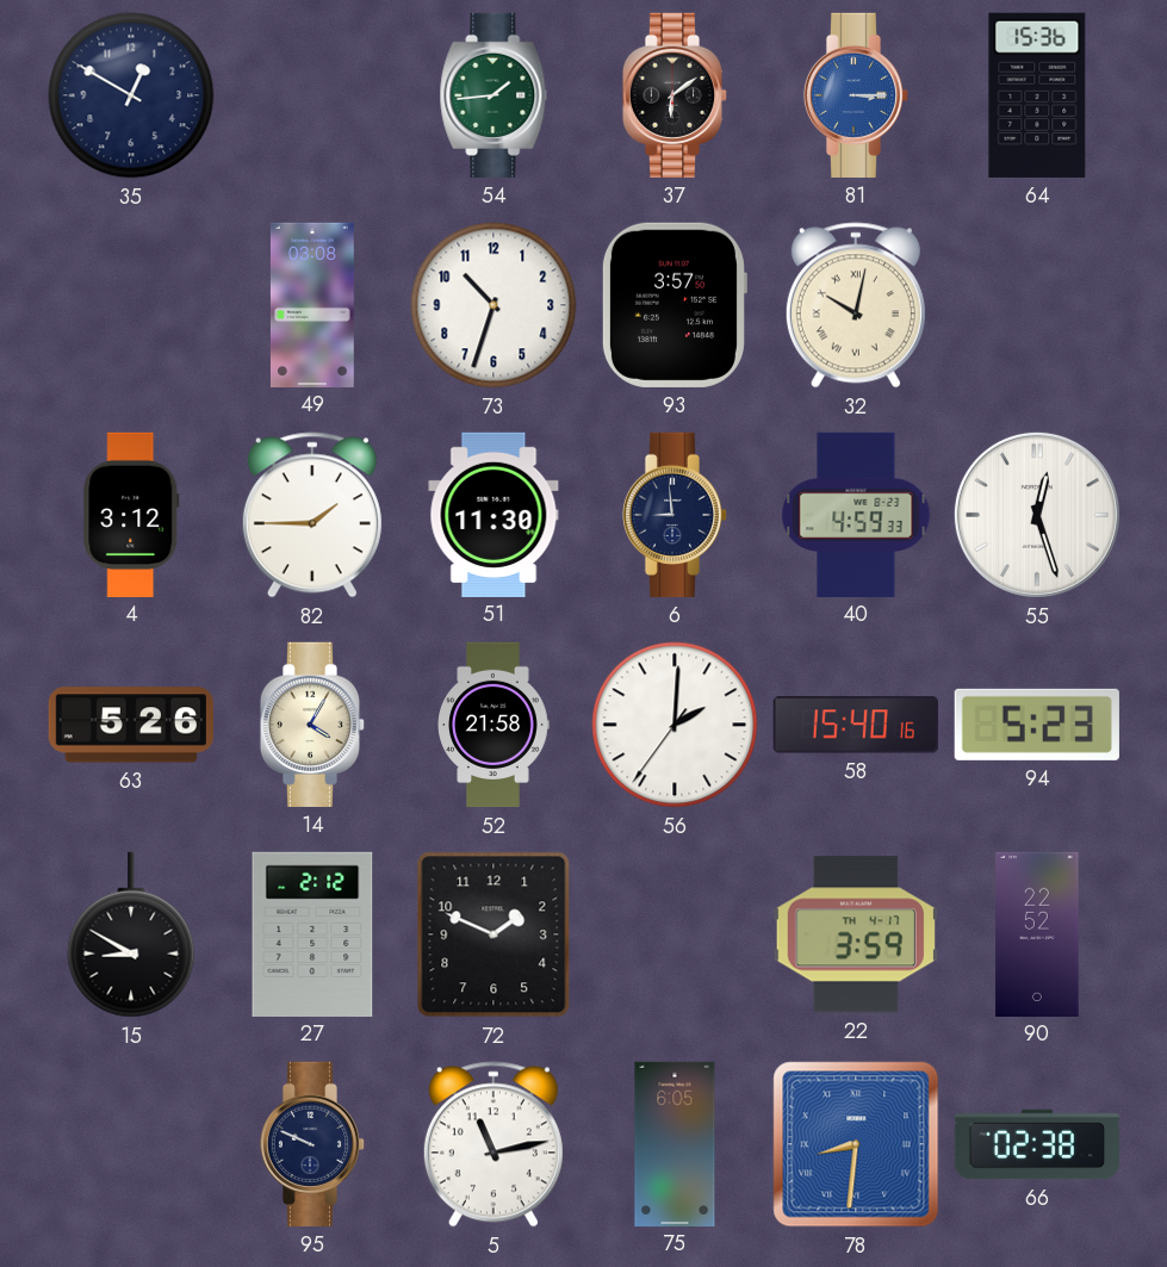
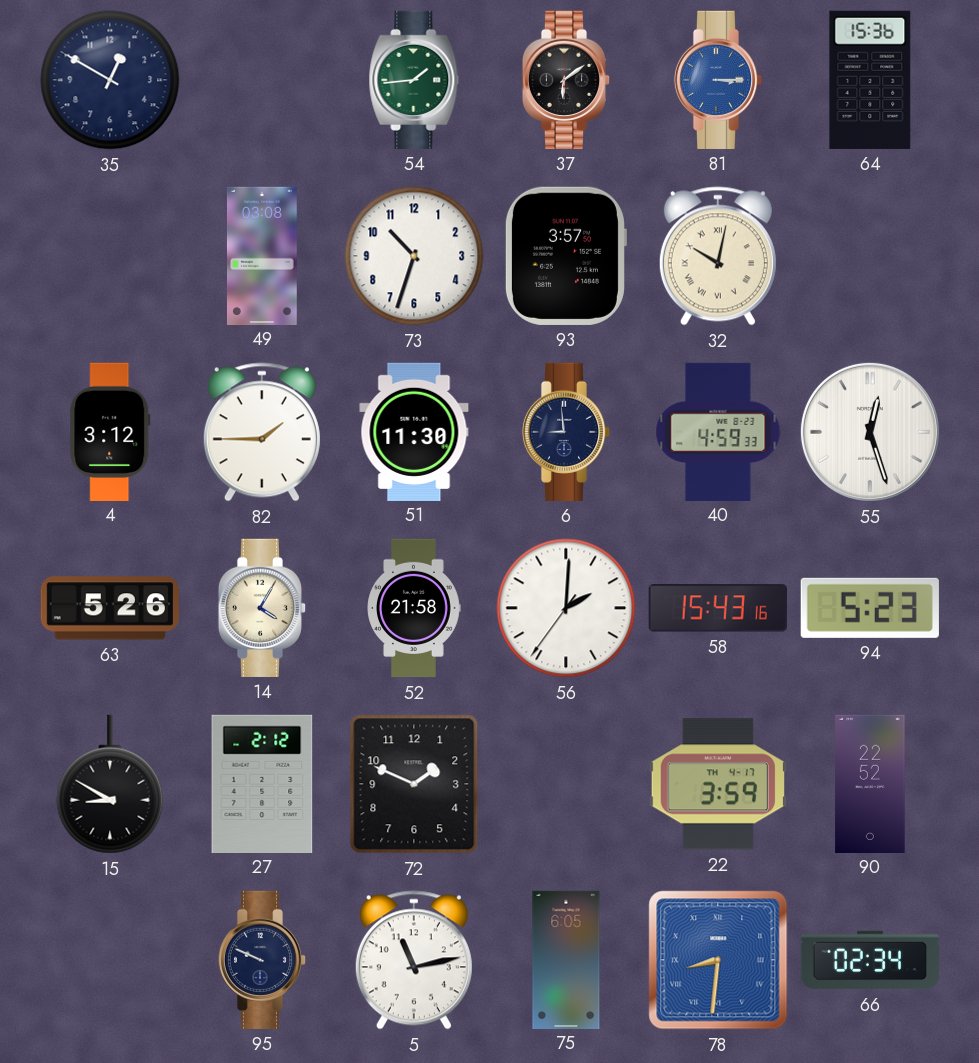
58: 15:40 -> 15:43
66: 02:38 -> 02:34
